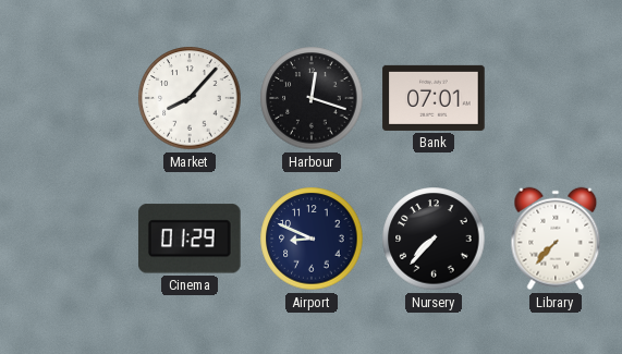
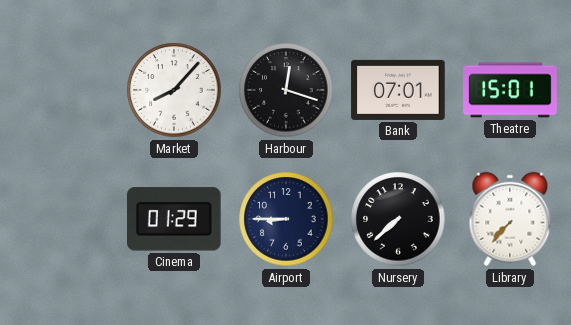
Theatre: none -> 15:01
Airport: 8:49 -> 8:45
Nursery: 7:37 -> 7:38
